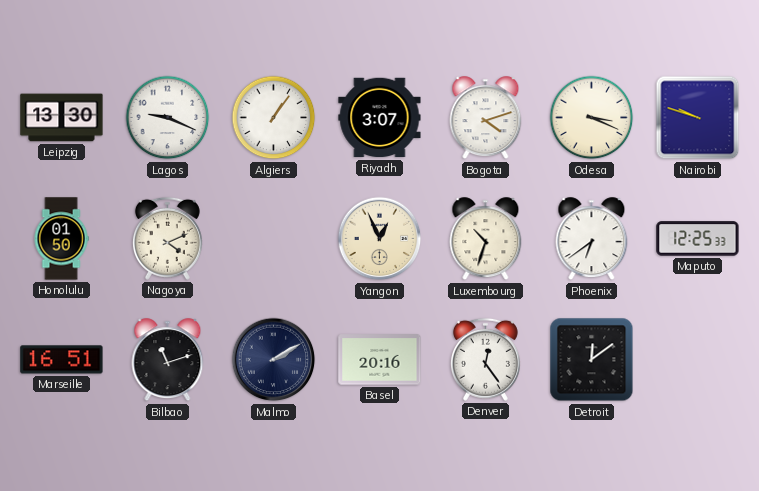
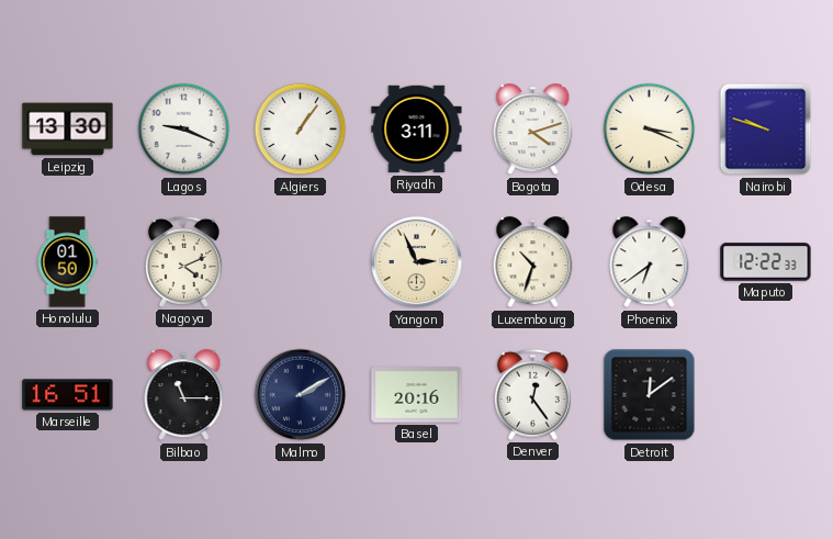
Riyadh: 3:07 -> 3:11
Yangon: 12:56 -> 2:56
Maputo: 12:25 -> 12:22
Bilbao: 11:12 -> 11:15
